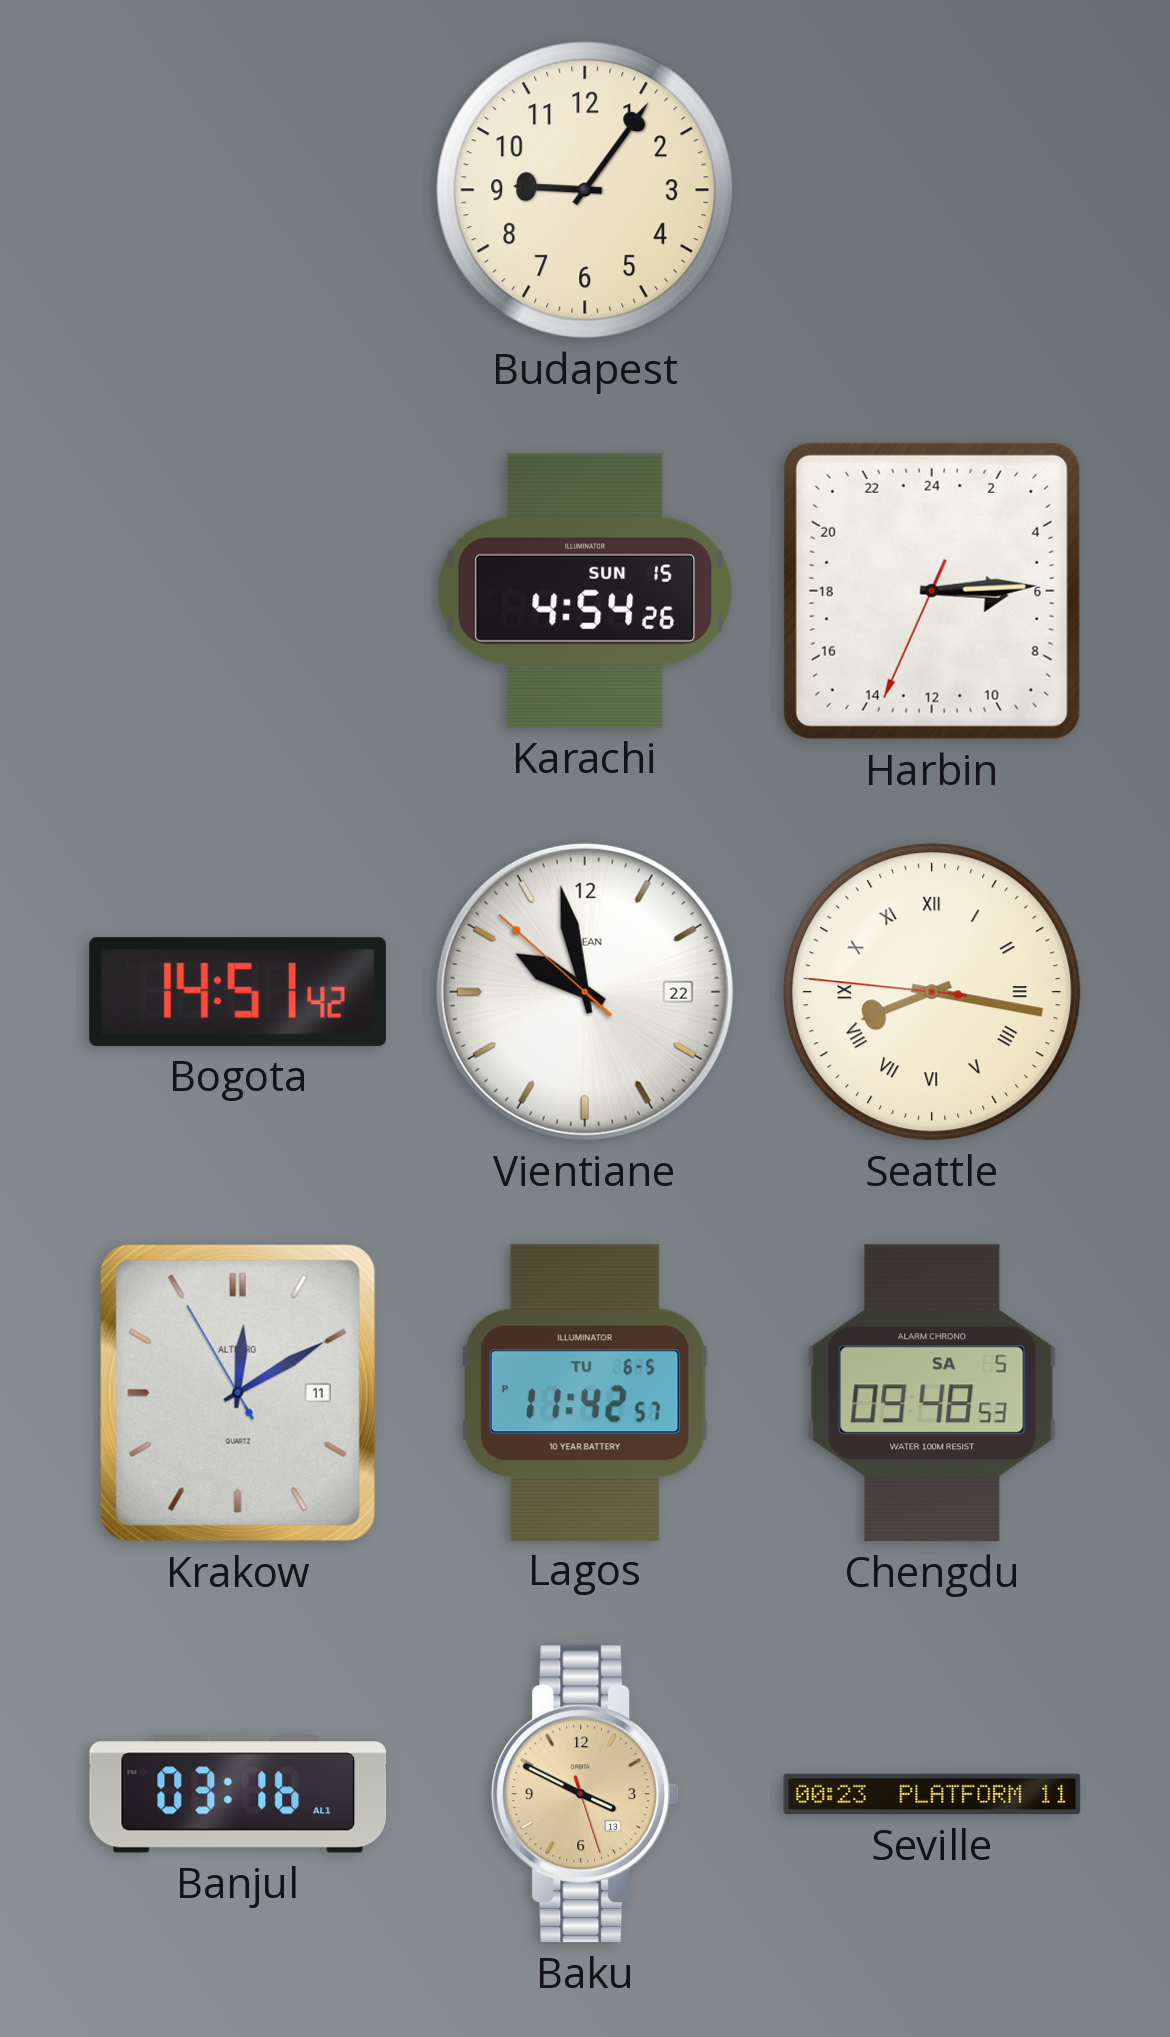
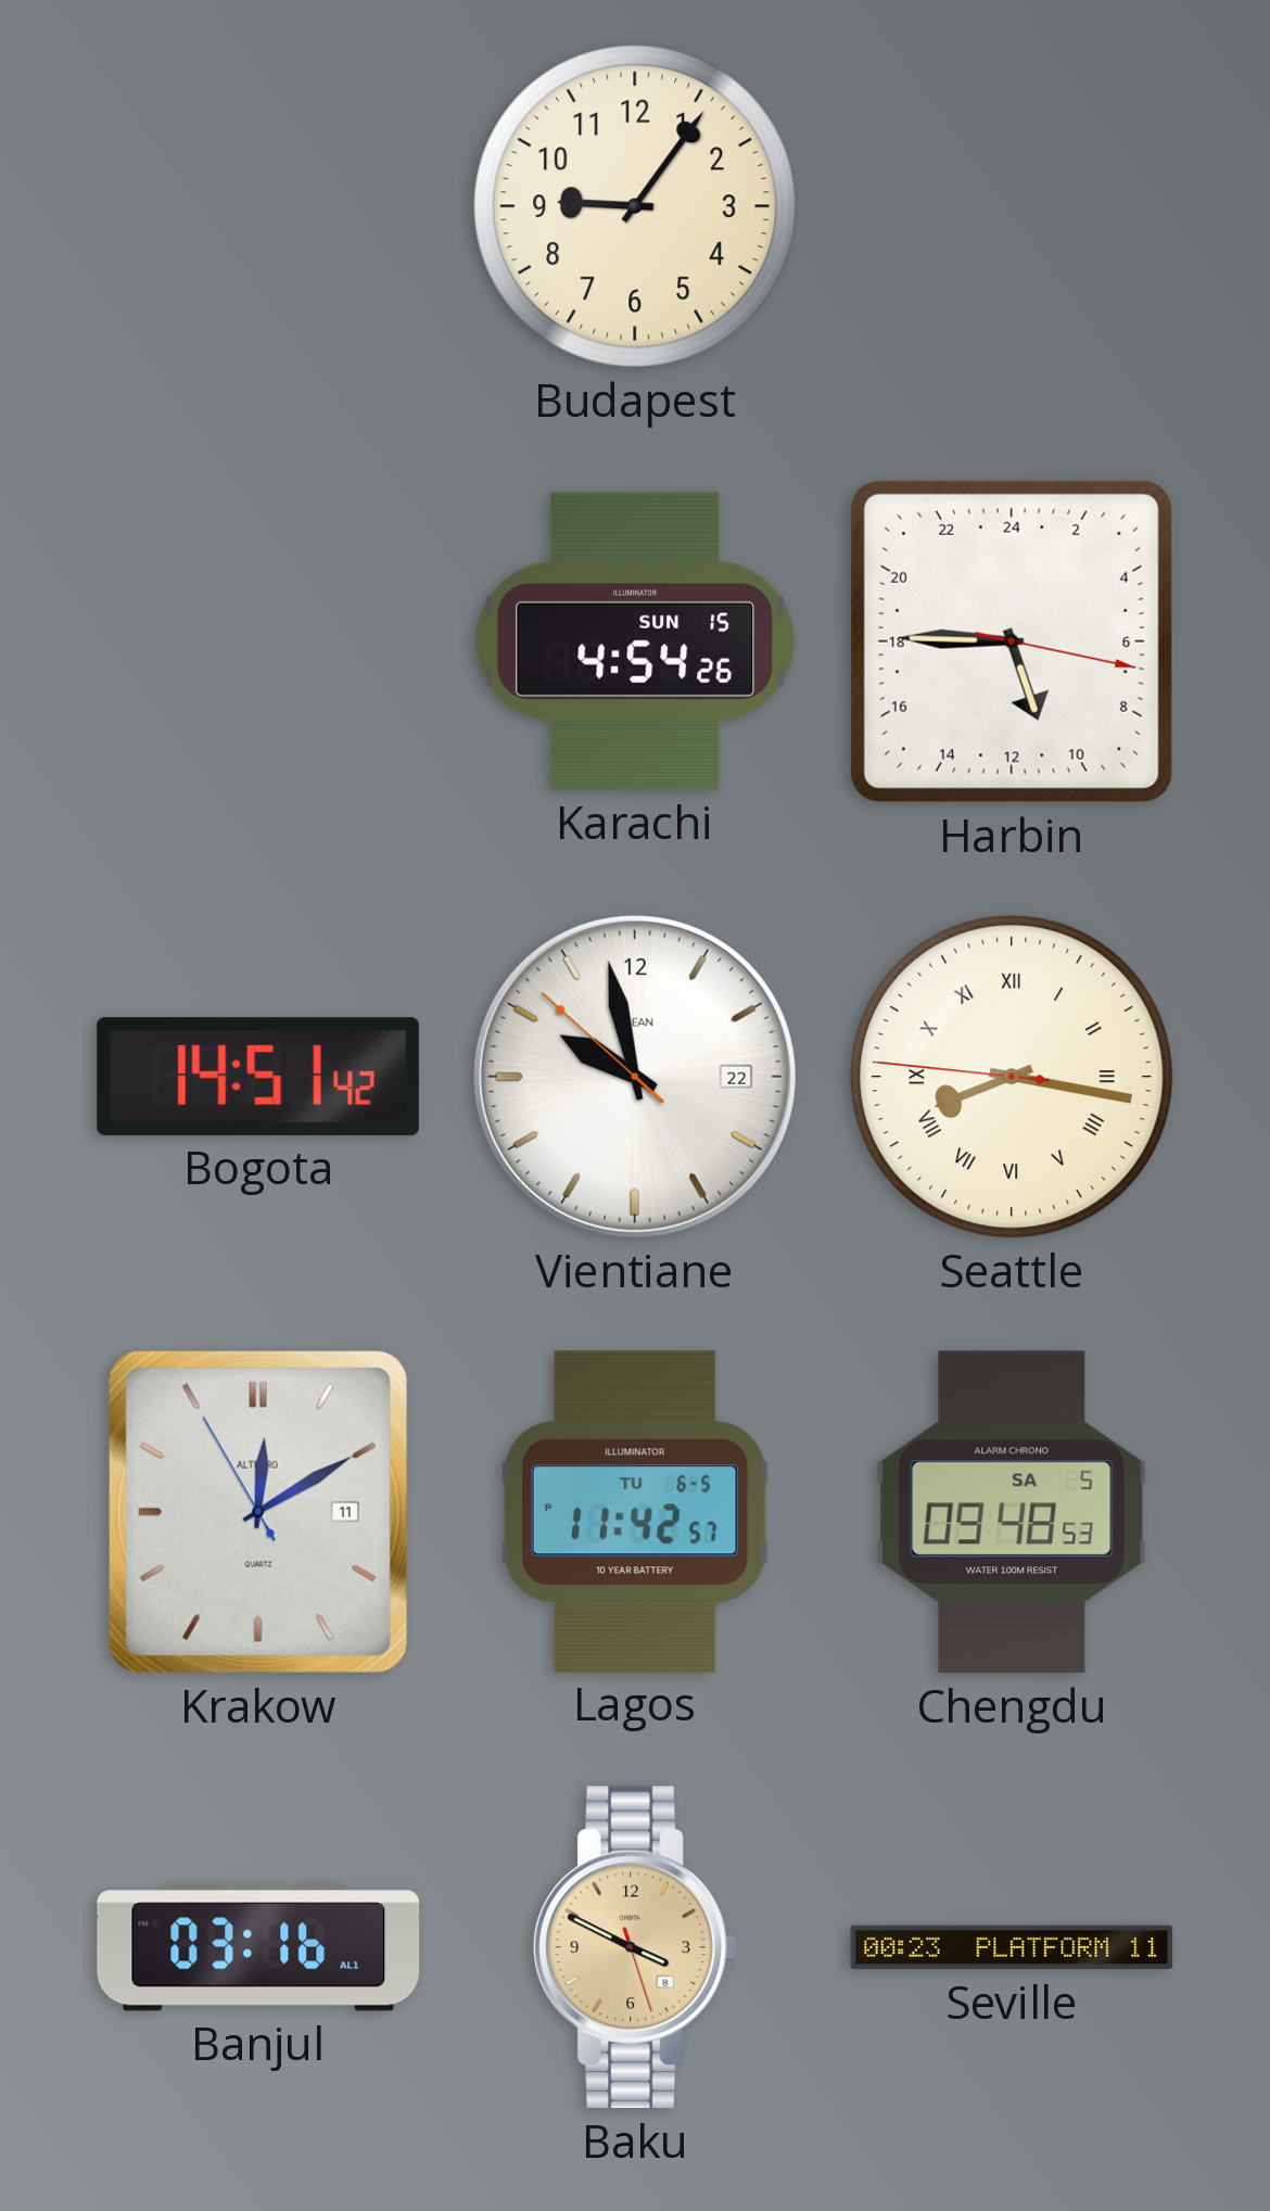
Harbin: 6:14 -> 10:45
Baku date: 13 -> 8
